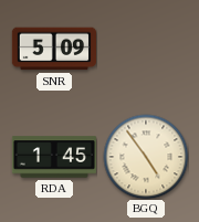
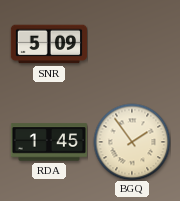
BGQ: 4:54 -> 1:54
